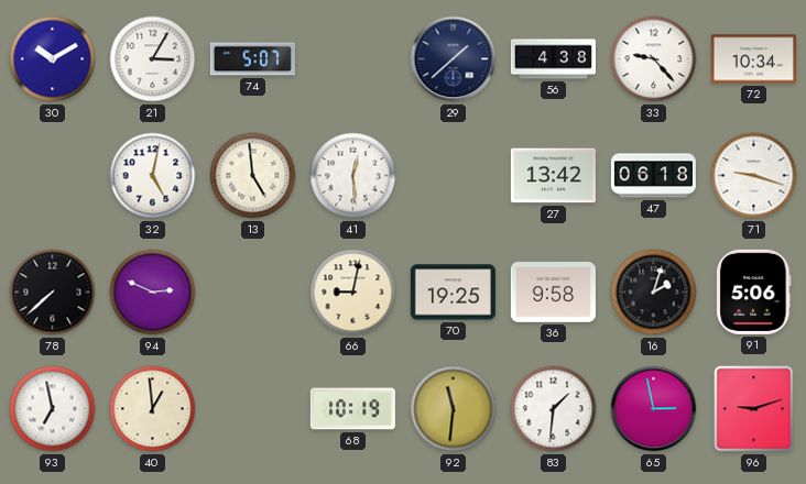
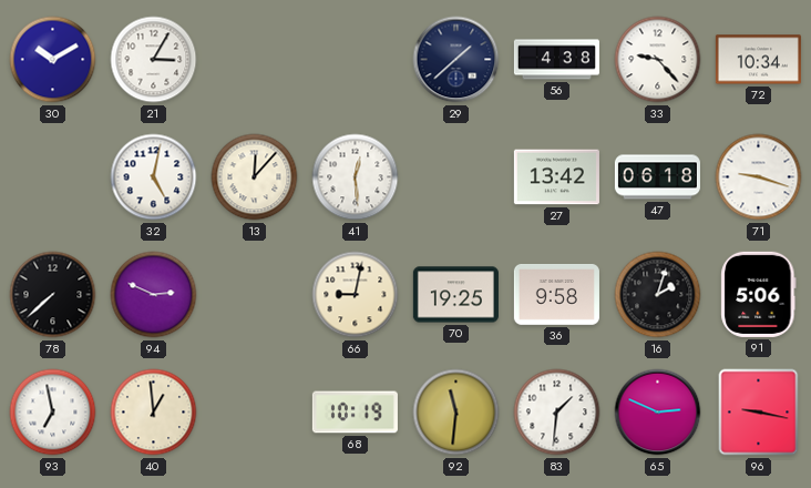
74: 5:07 -> none
13: 4:59 -> 12:07
65: 2:58 -> 2:49
96: 9:12 -> 9:17
